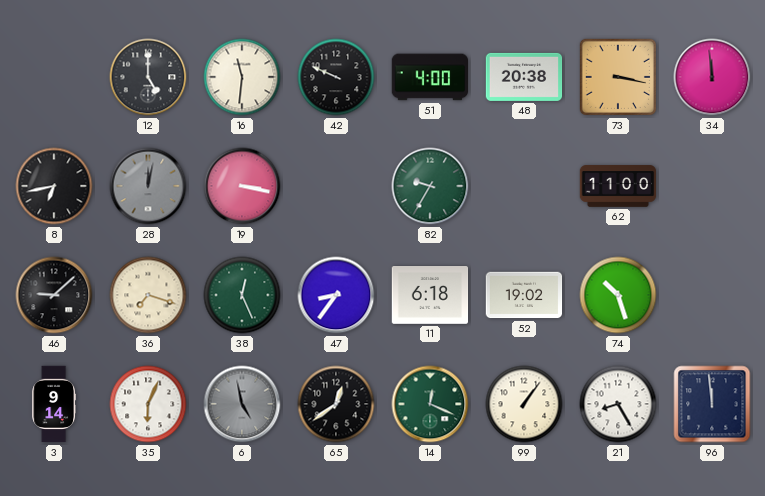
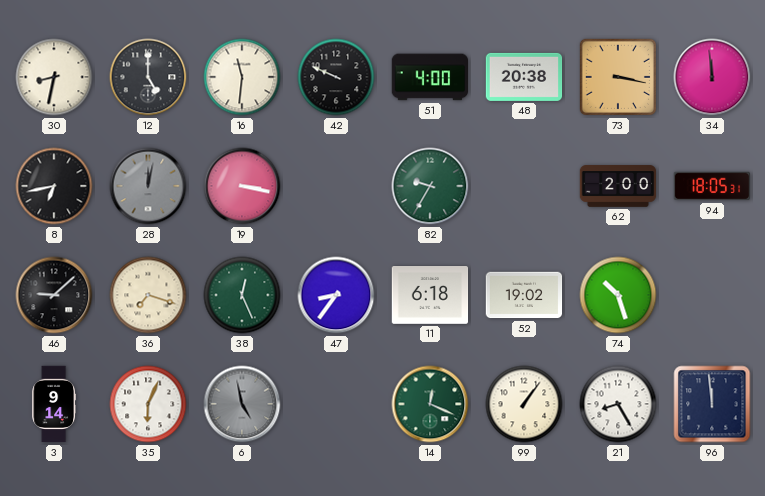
30: none -> 8:32
62: 11:00 -> 2:00
94: none -> 18:05
65: 12:39 -> none
